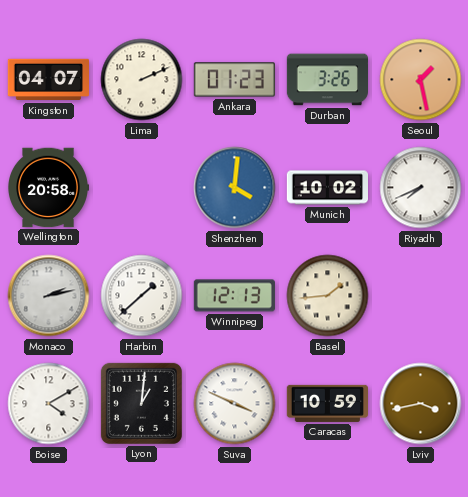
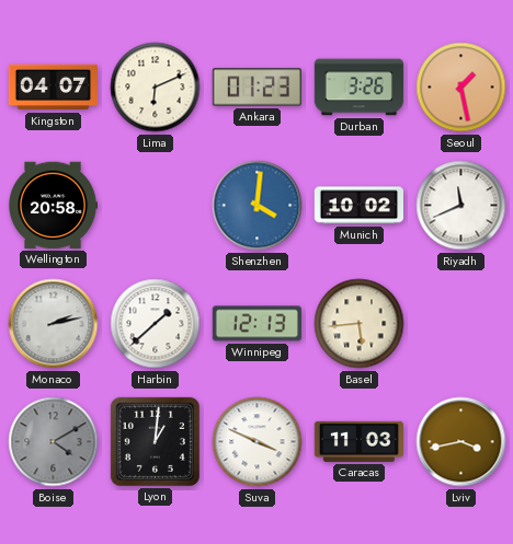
Lima: 2:11 -> 6:11
Riyadh: 7:41 -> 11:41
Basel: 1:44 -> 5:44
Boise dial: white -> grey
Caracas: 10:59 -> 11:03
